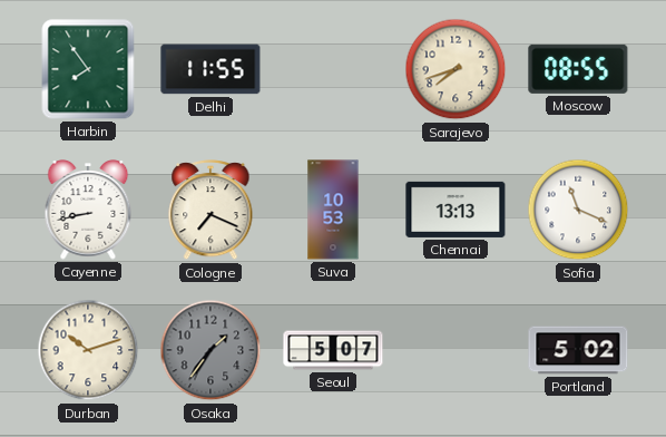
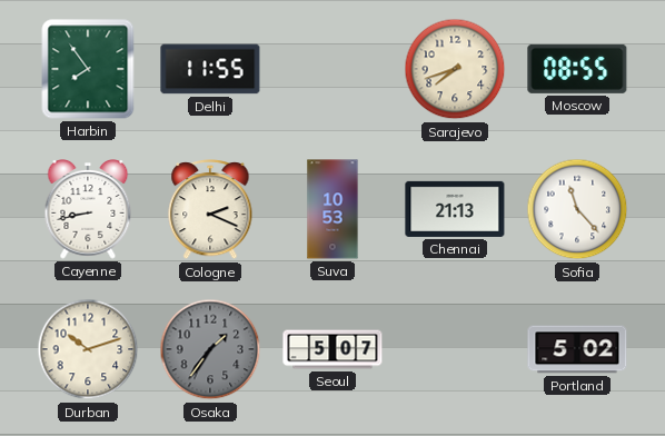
Cologne: 7:19 -> 2:19
Chennai: 13:13 -> 21:13
Sofia: 11:19 -> 11:23
